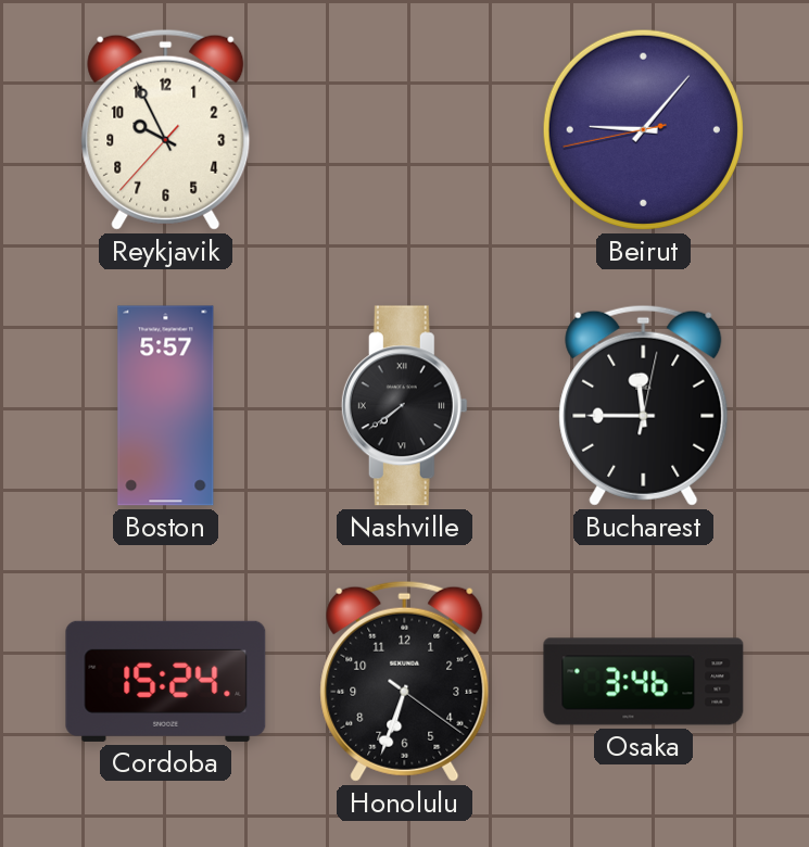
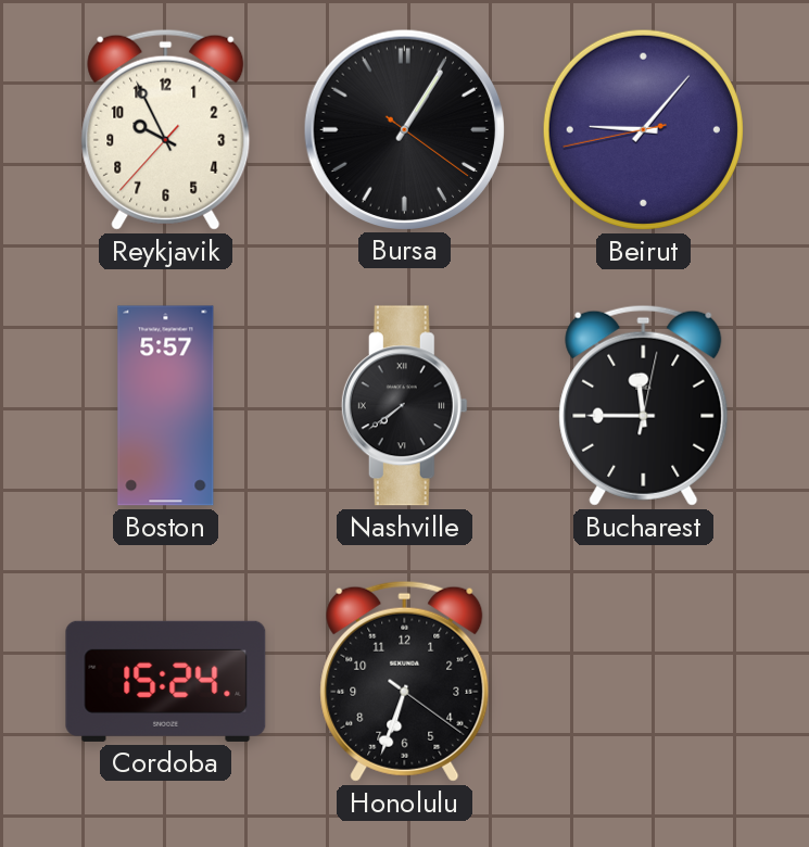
Bursa: none -> 1:05
Osaka: 3:46 -> none
